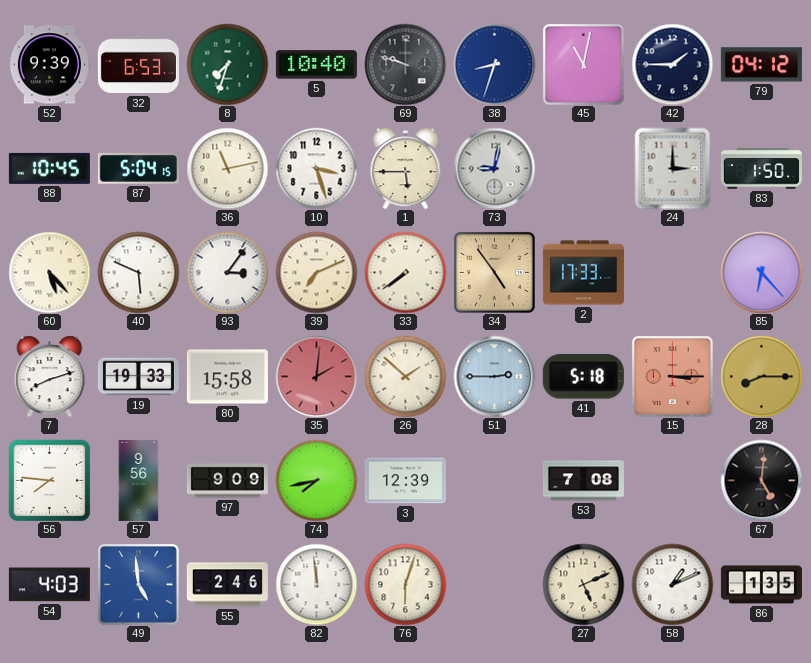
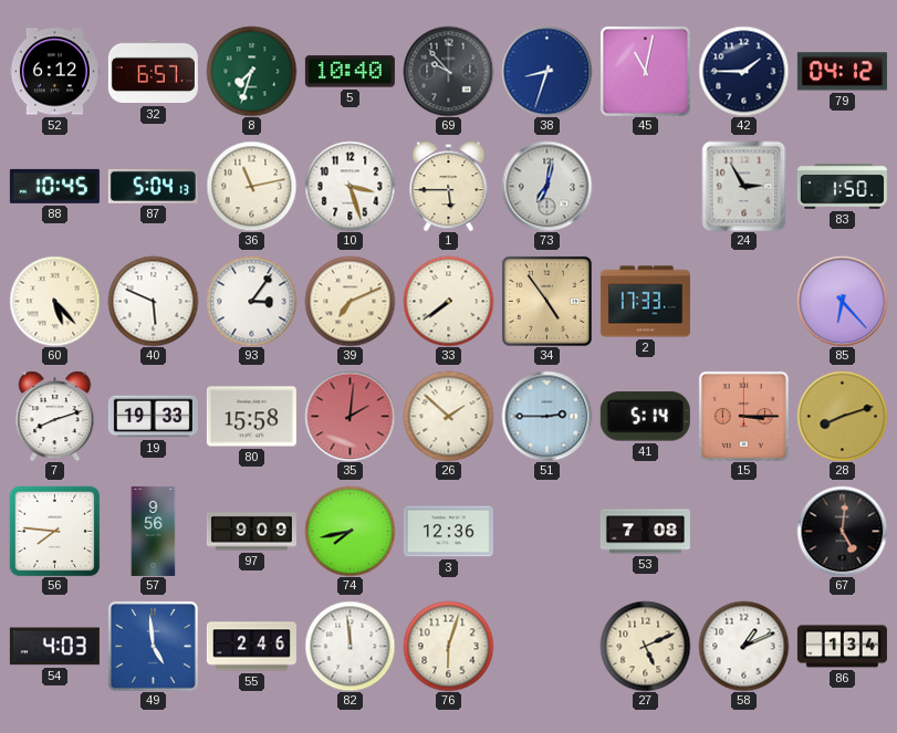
52: 9:39 -> 6:12
32: 6:53 -> 6:57
69: 9:48 -> 9:53
87: 5:04:15 -> 5:04:13
73: 9:02 -> 7:02
24: 3:00 -> 2:55
41: 5:18 -> 5:14
28: 8:15 -> 8:12
3: 12:39 -> 12:36
86: 1:35 -> 1:34
